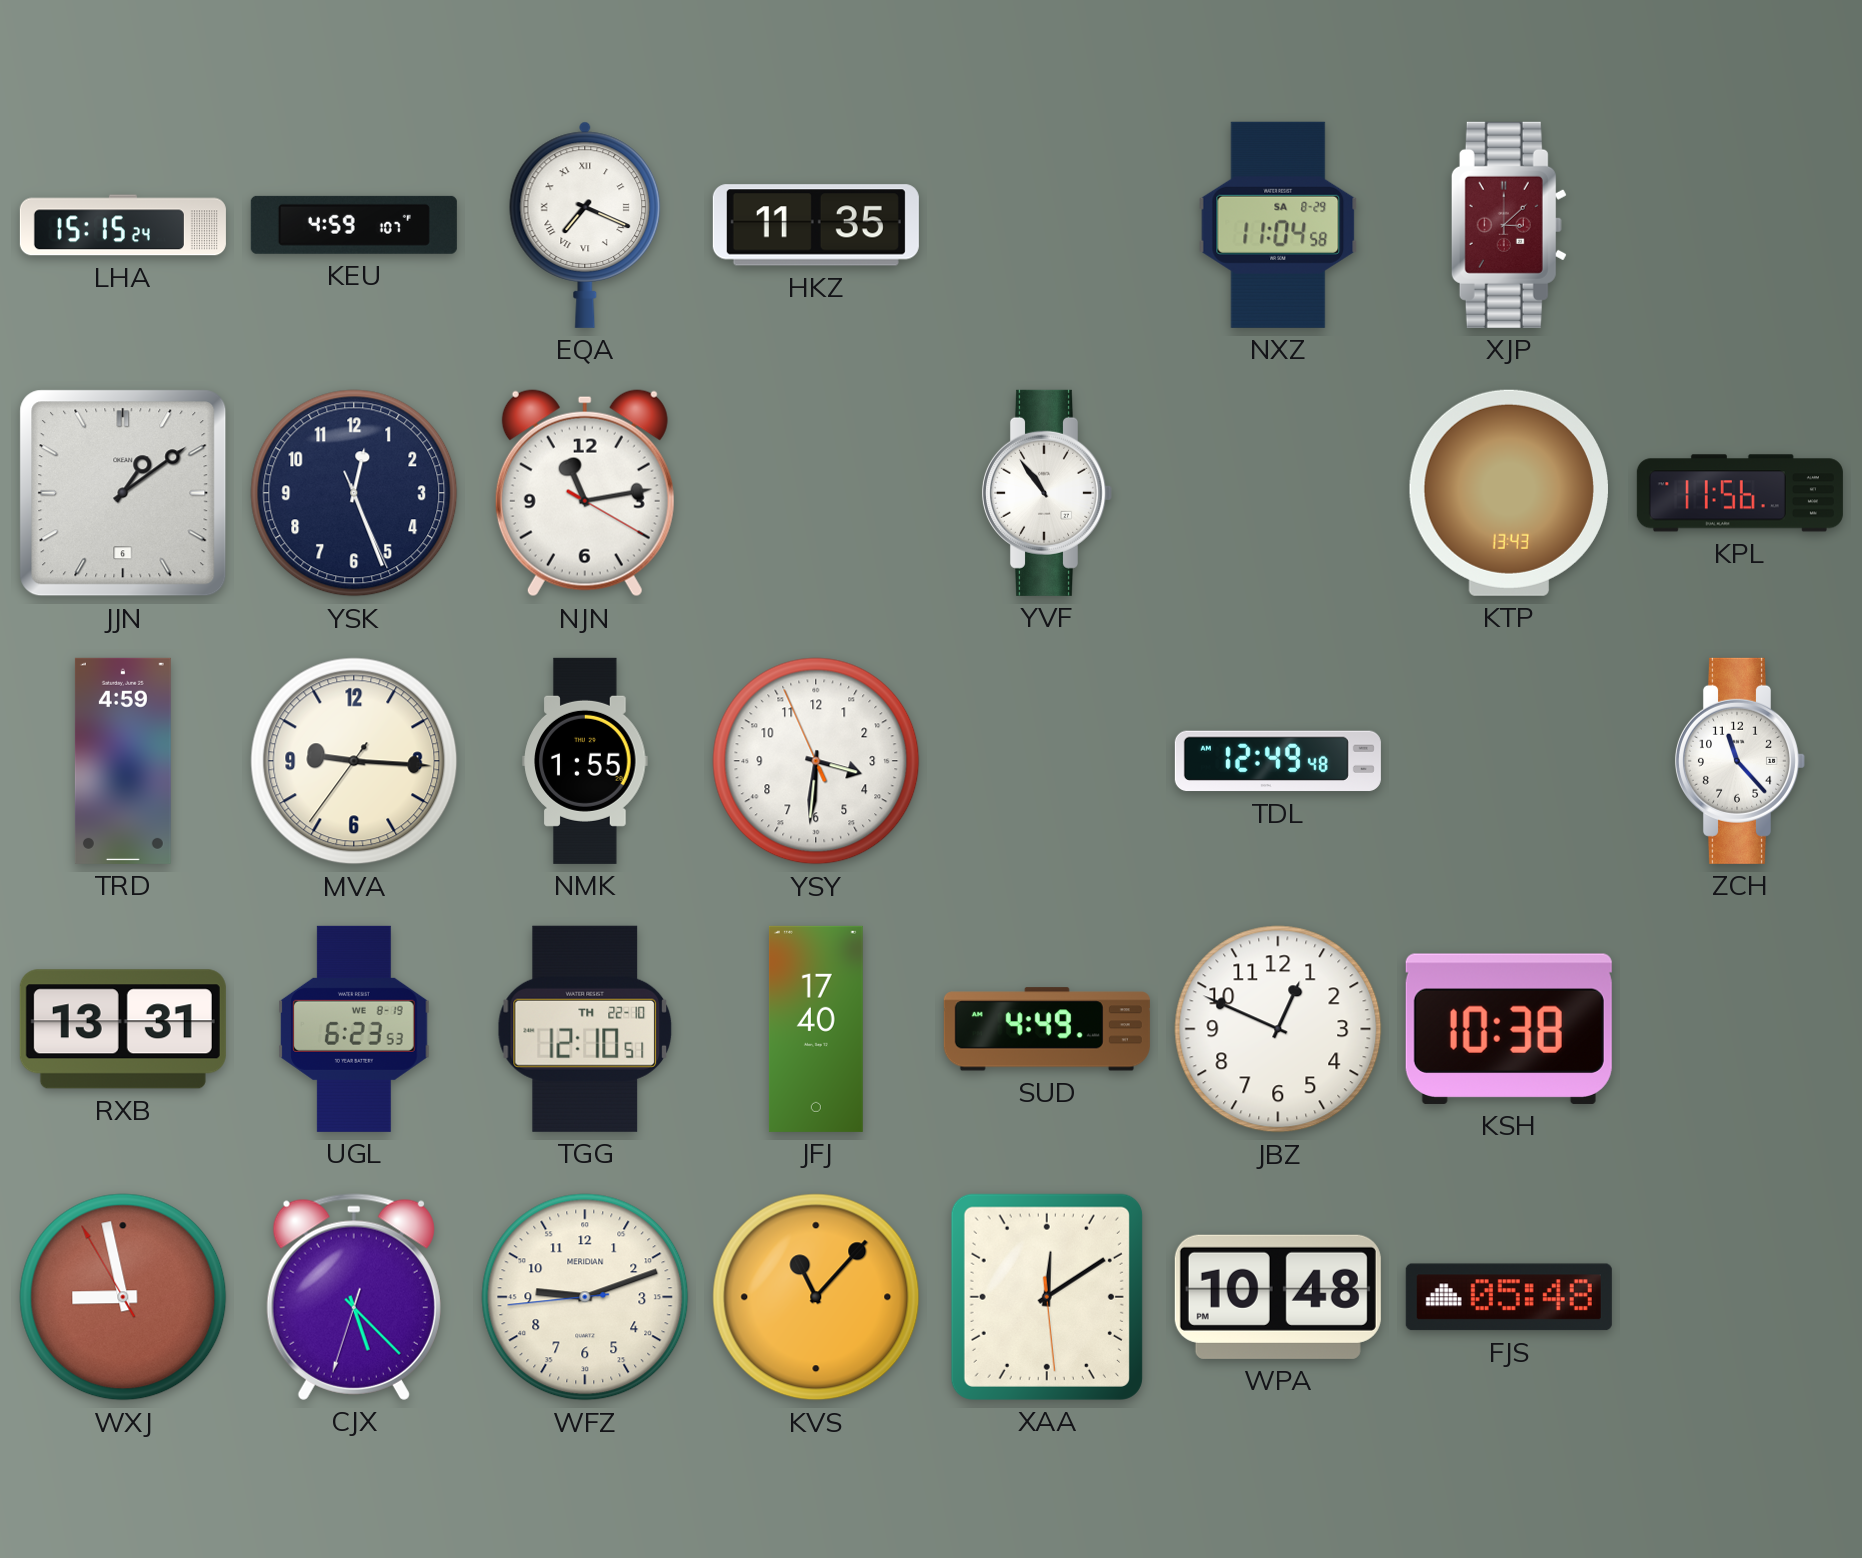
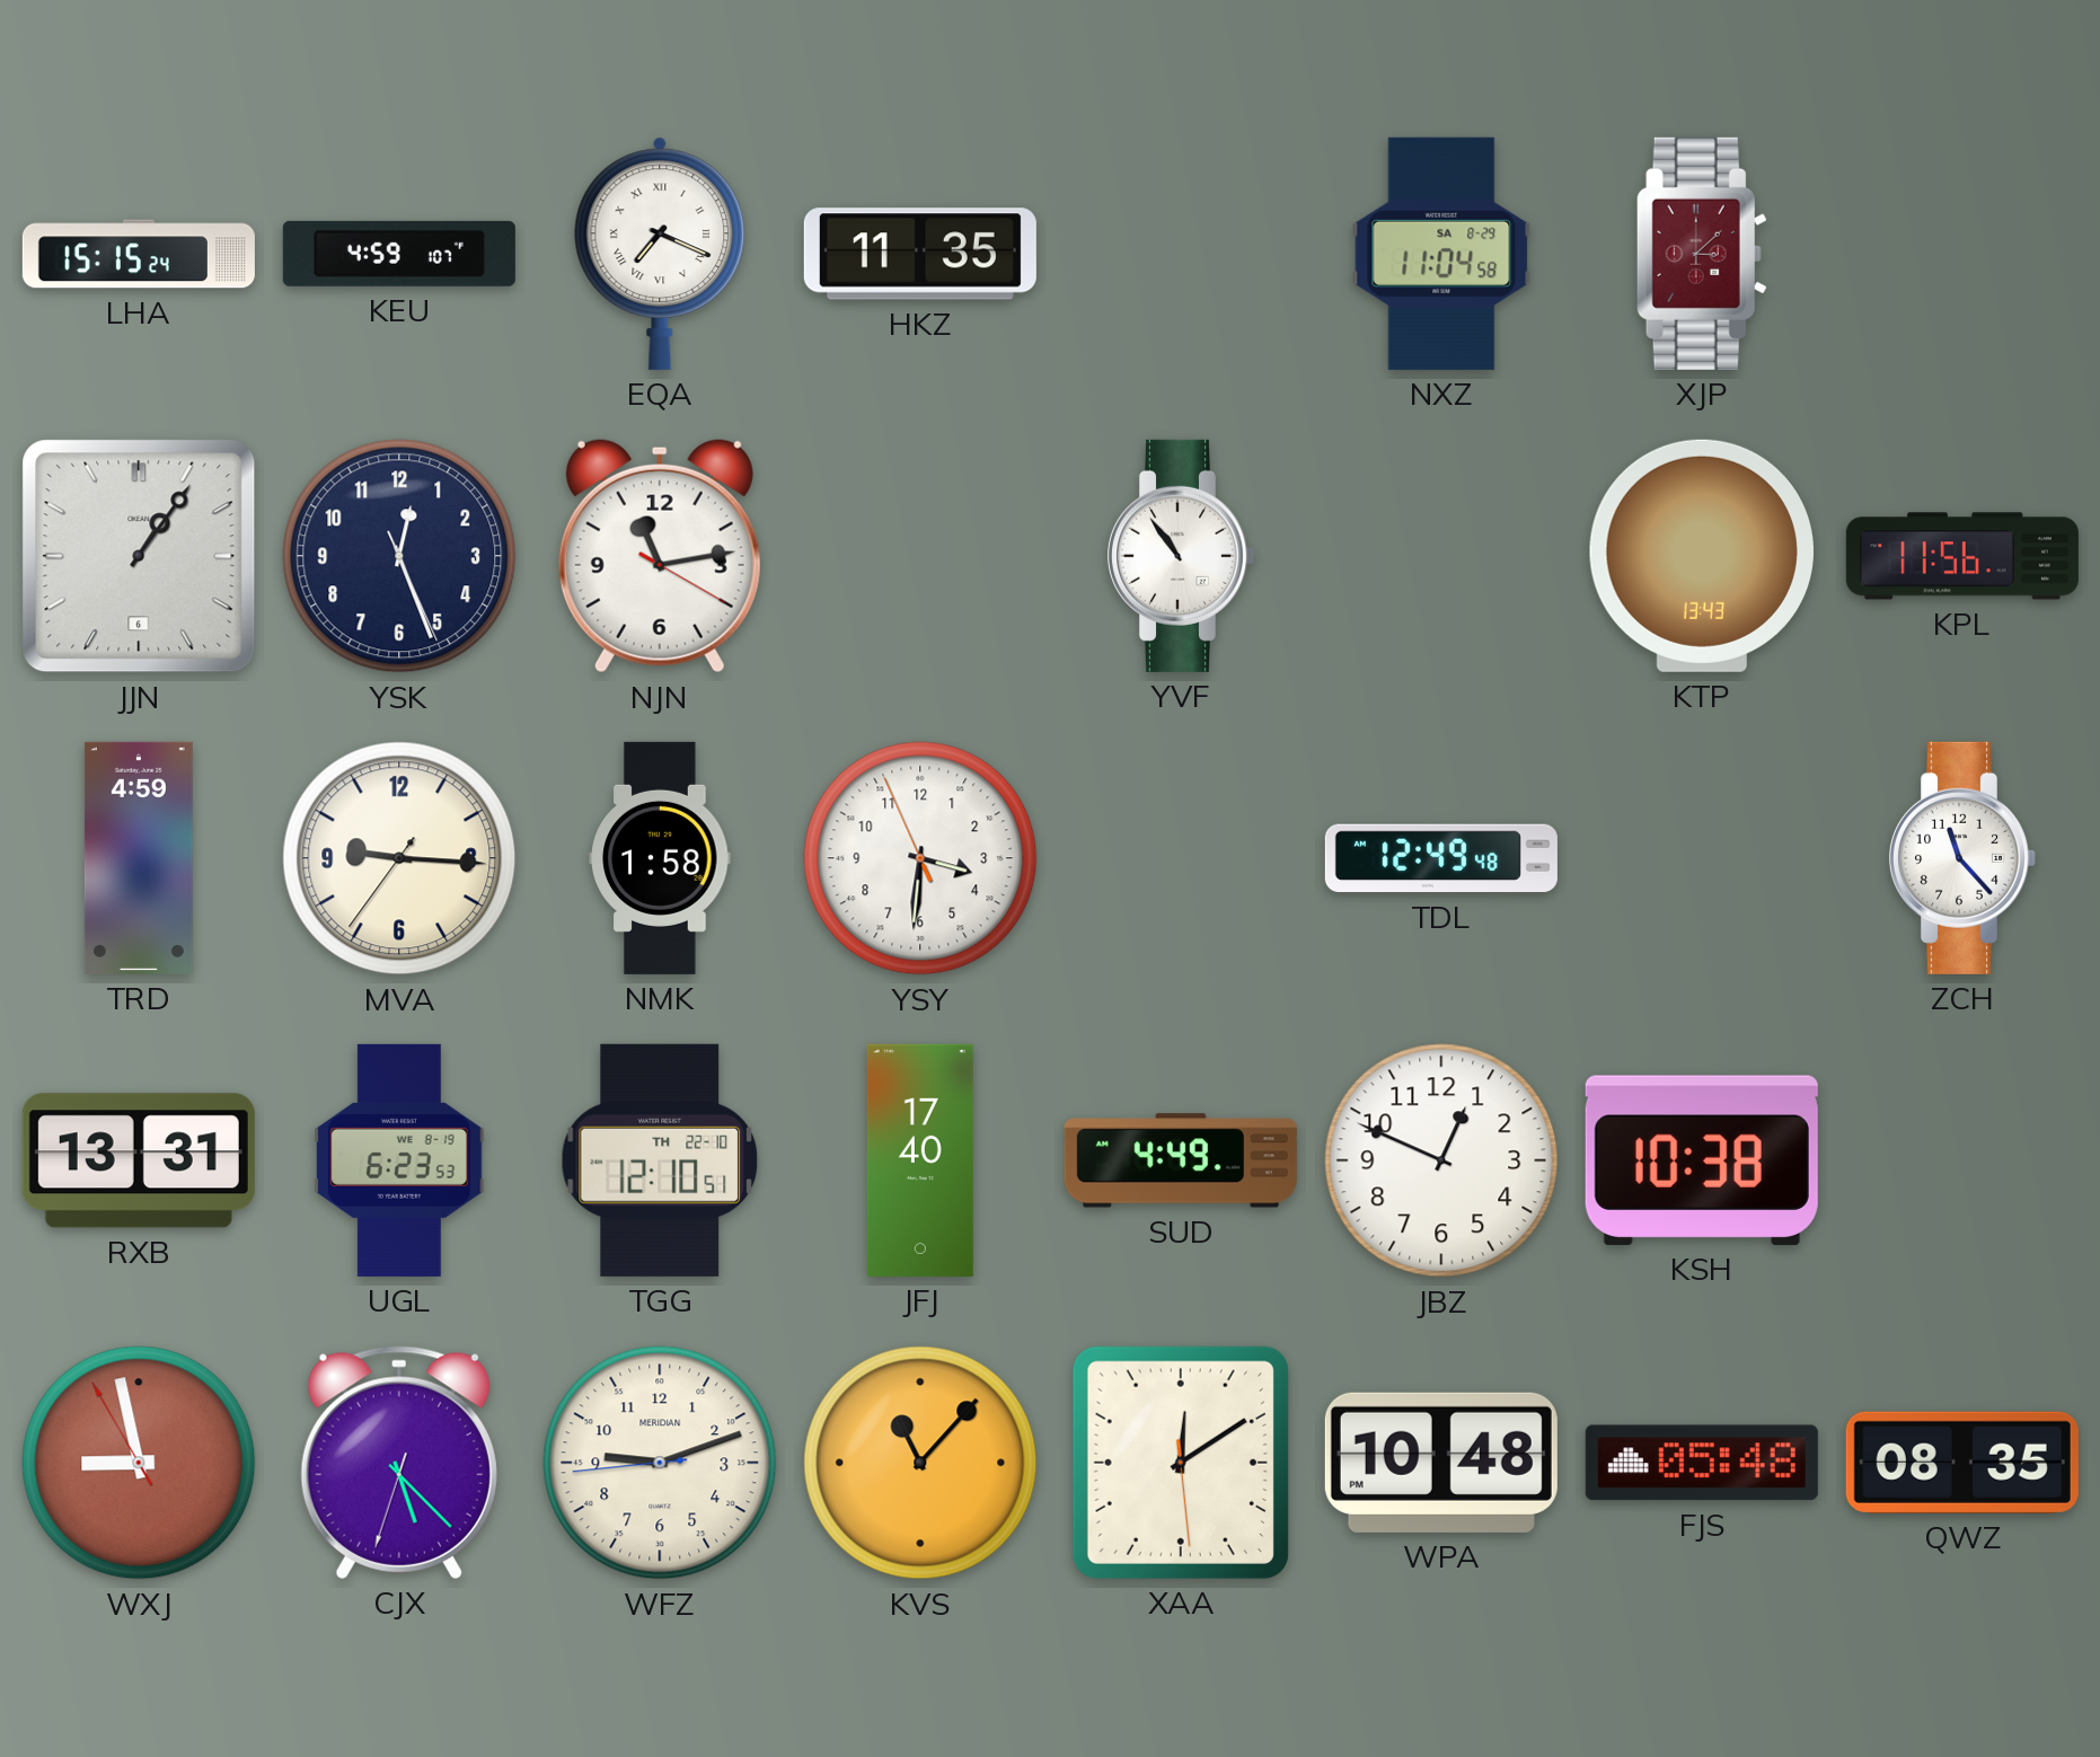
JJN: 1:09 -> 1:06
NMK: 1:55 -> 1:58
QWZ: none -> 08:35
